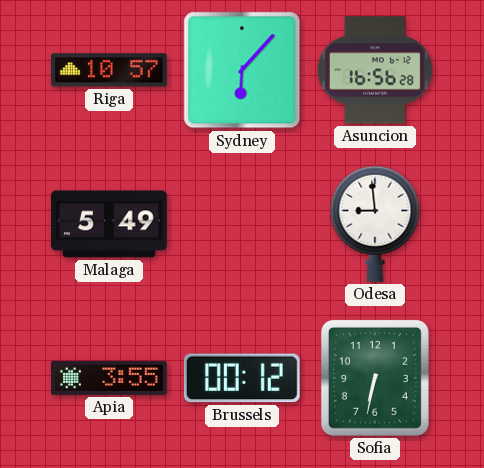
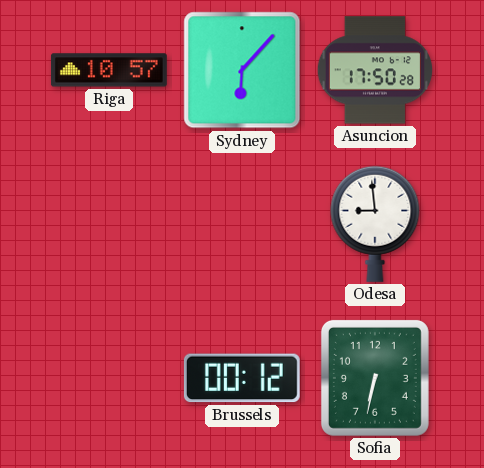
Asuncion: 16:56 -> 17:50
Malaga: 5:49 -> none
Apia: 3:55 -> none
